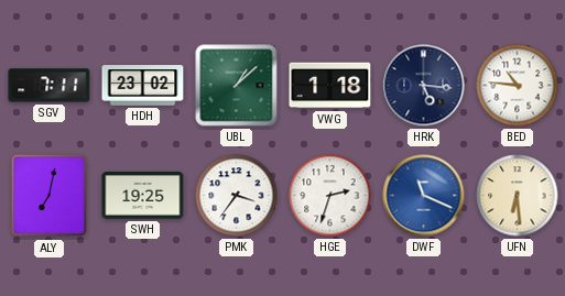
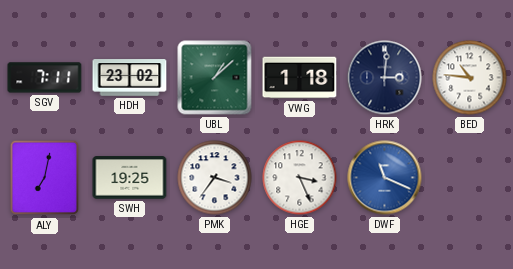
HRK: 5:16 -> 3:01
HGE: 2:33 -> 3:26
UFN: 6:29 -> none
